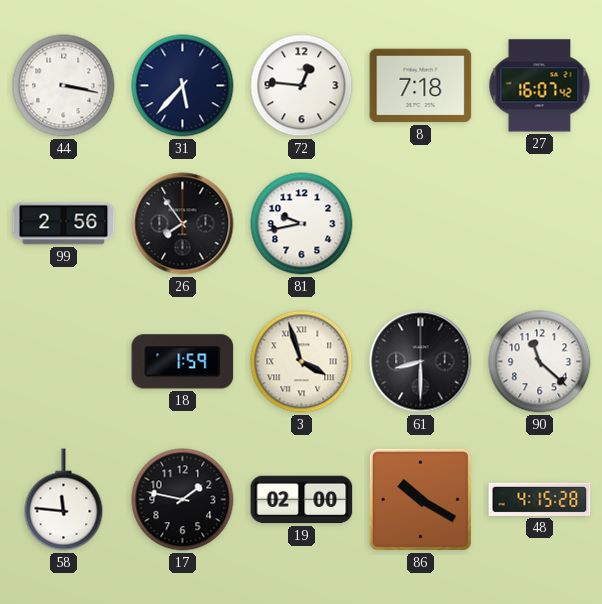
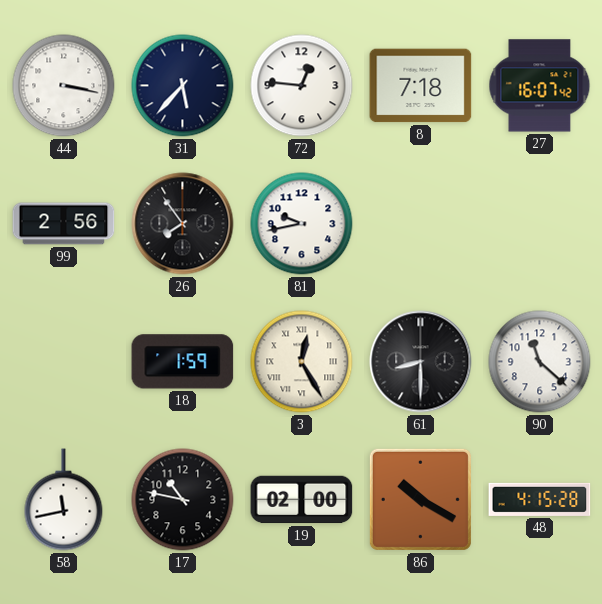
3: 3:57 -> 12:25
58: 11:46 -> 11:43
17: 1:47 -> 10:47
